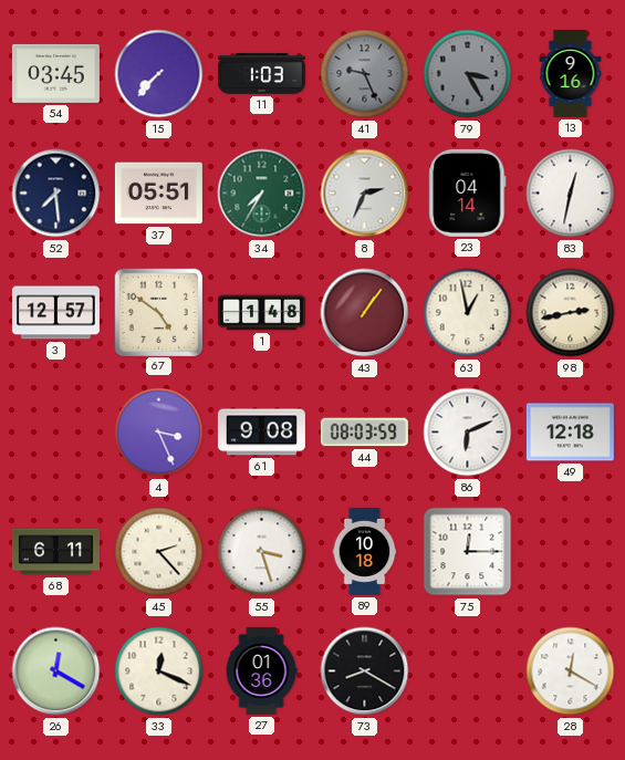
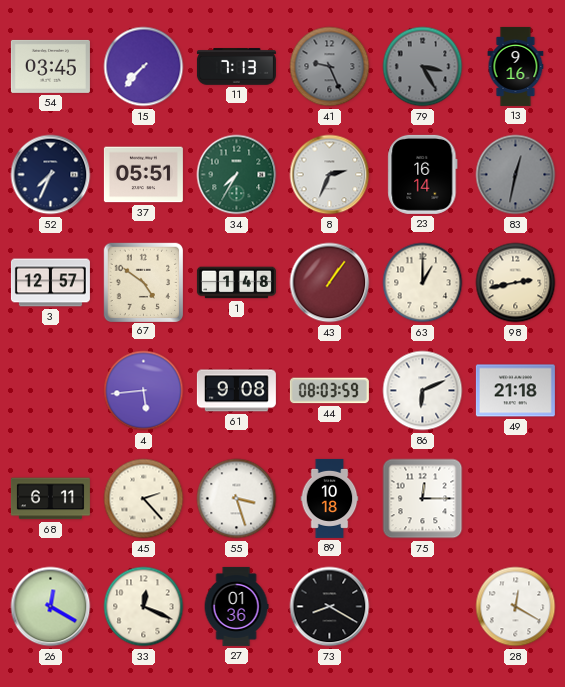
11: 1:03 -> 7:13
52: 7:29 -> 7:34
23: 04:14 -> 16:14
83 dial: white -> grey
63: 12:58 -> 1:00
4: 3:26 -> 5:44
49: 12:18 -> 21:18
